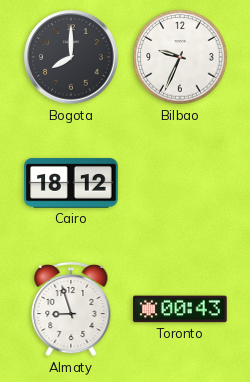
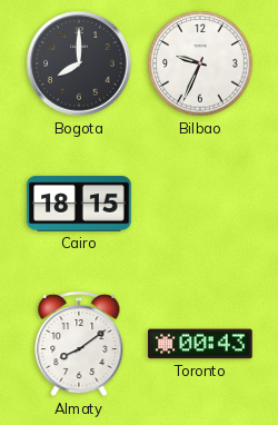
Cairo: 18:12 -> 18:15
Almaty: 8:57 -> 8:09
